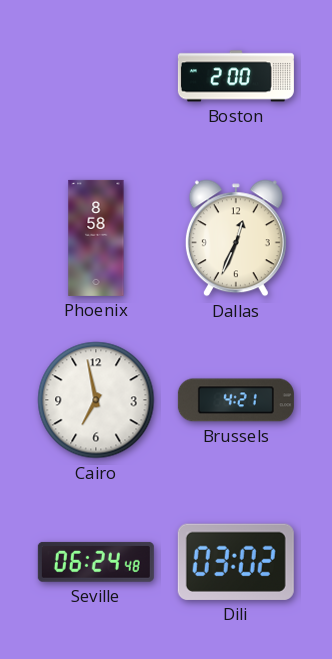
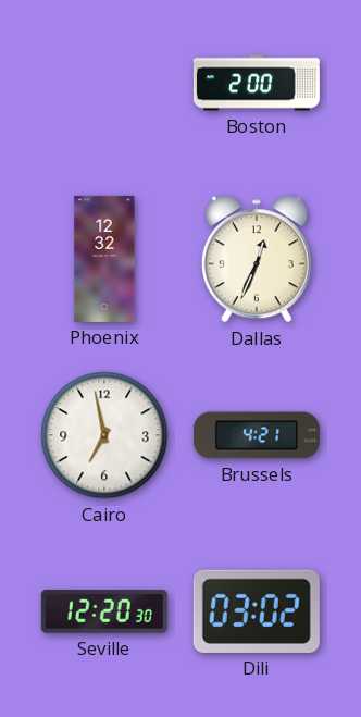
Phoenix: 8:58 -> 12:32
Seville: 06:24 -> 12:20
